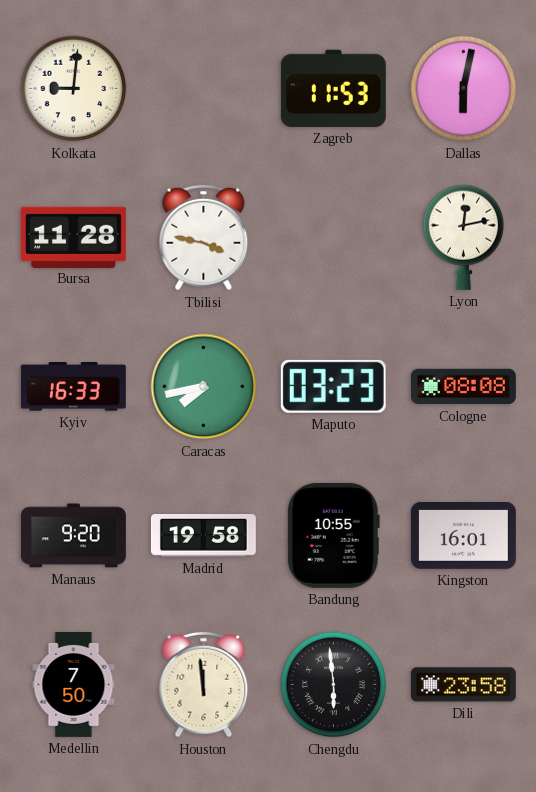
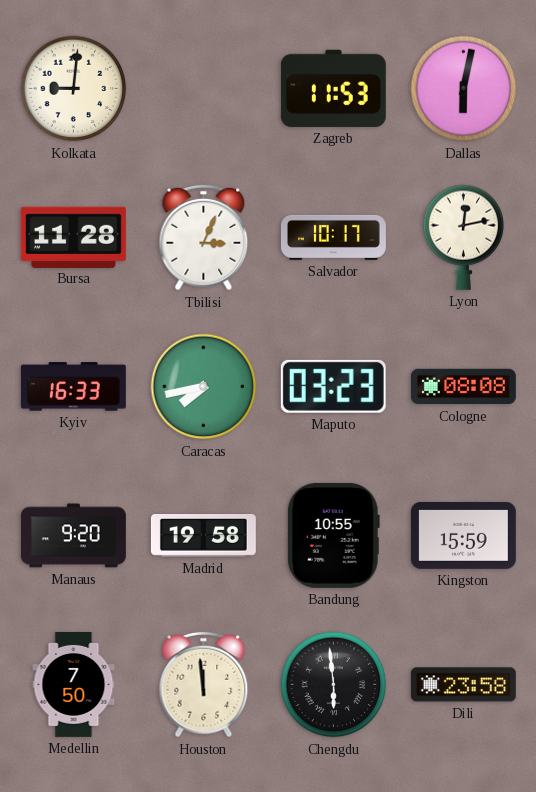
Tbilisi: 3:47 -> 3:04
Salvador: none -> 10:17
Kingston: 16:01 -> 15:59
